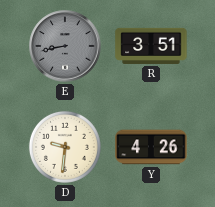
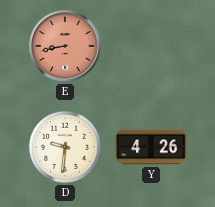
E dial: grey -> salmon
R: 3:51 -> none
